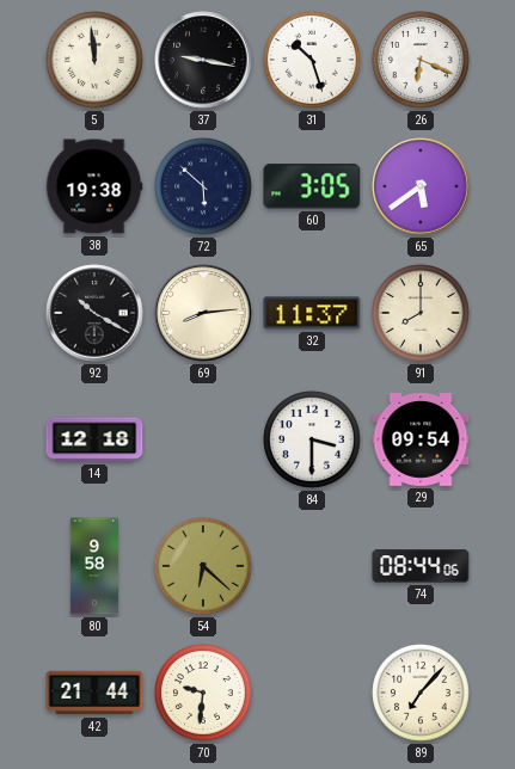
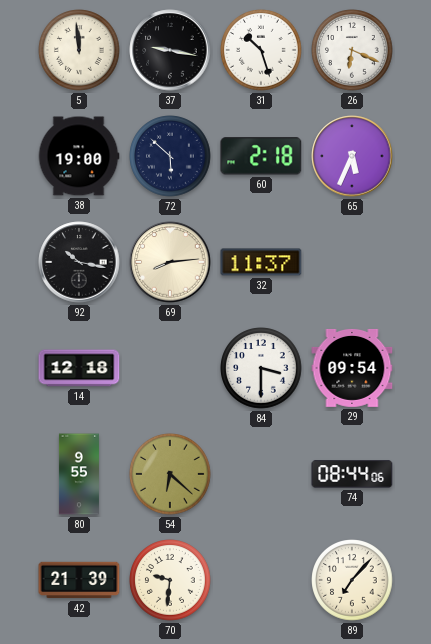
38: 19:38 -> 19:00
60: 3:05 -> 2:18
65: 5:39 -> 5:34
92: 10:20 -> 10:17
91: 8:00 -> none
80: 9:58 -> 9:55
42: 21:44 -> 21:39
